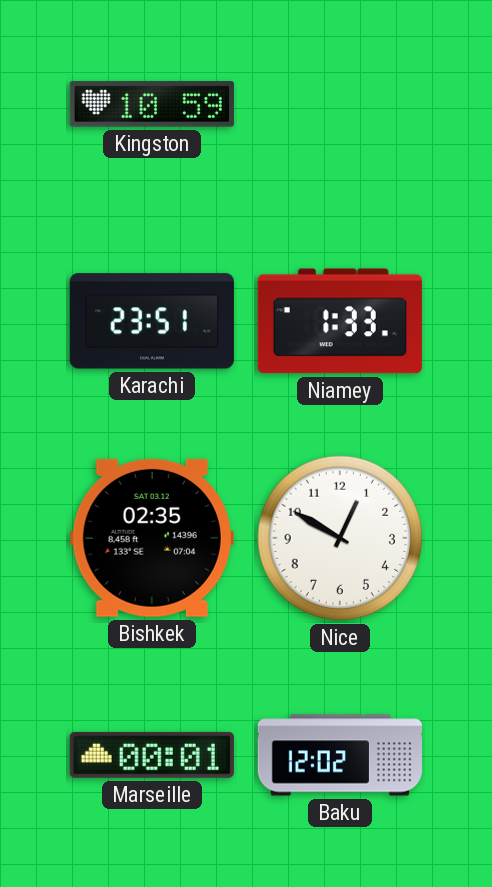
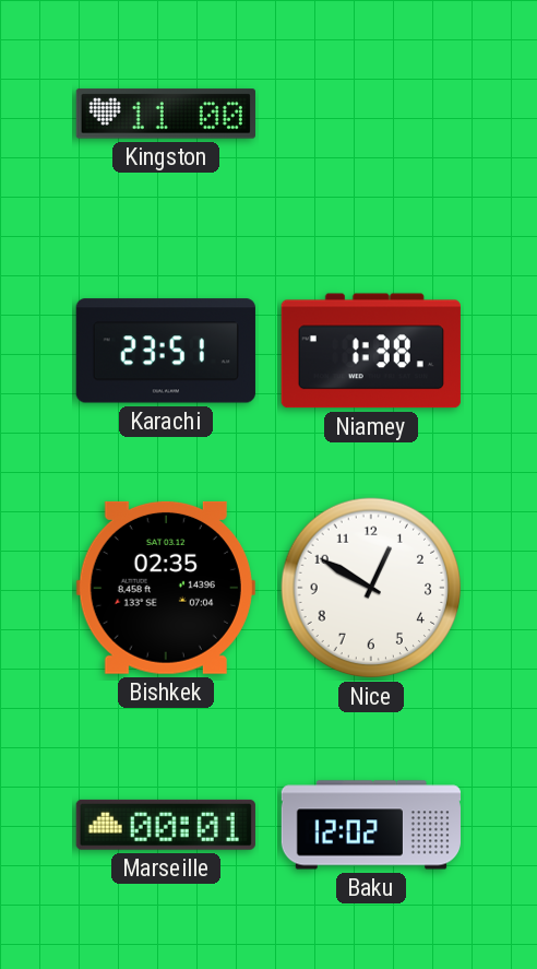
Kingston: 10:59 -> 11:00
Niamey: 1:33 -> 1:38
